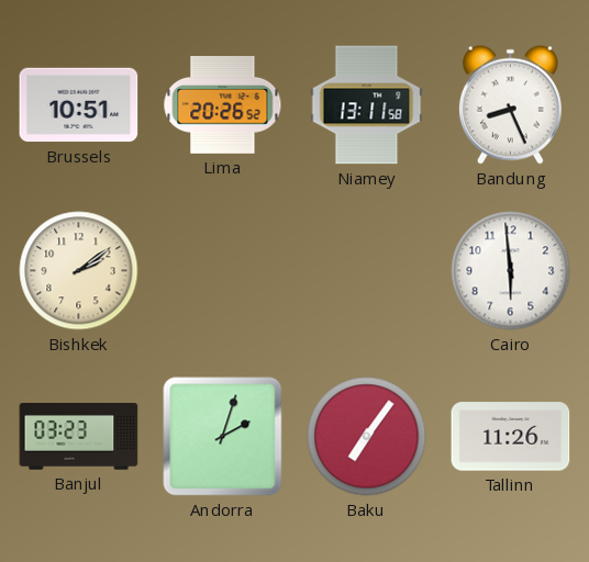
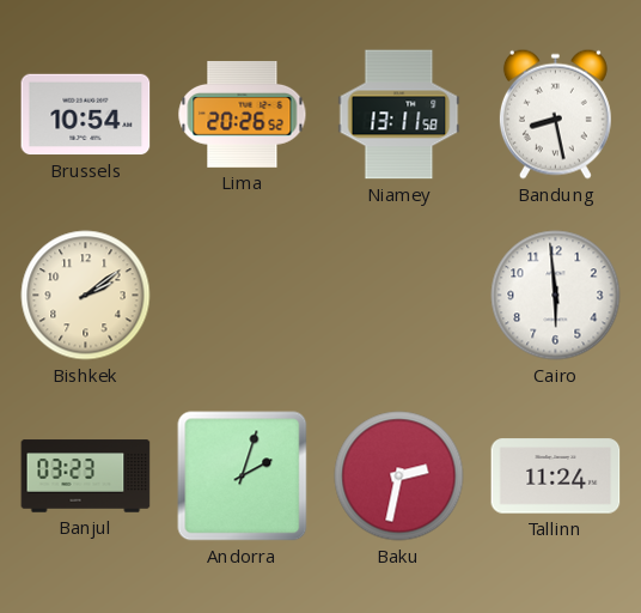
Brussels: 10:51 -> 10:54
Bandung: 8:26 -> 8:28
Baku: 7:06 -> 2:32
Tallinn: 11:26 -> 11:24
